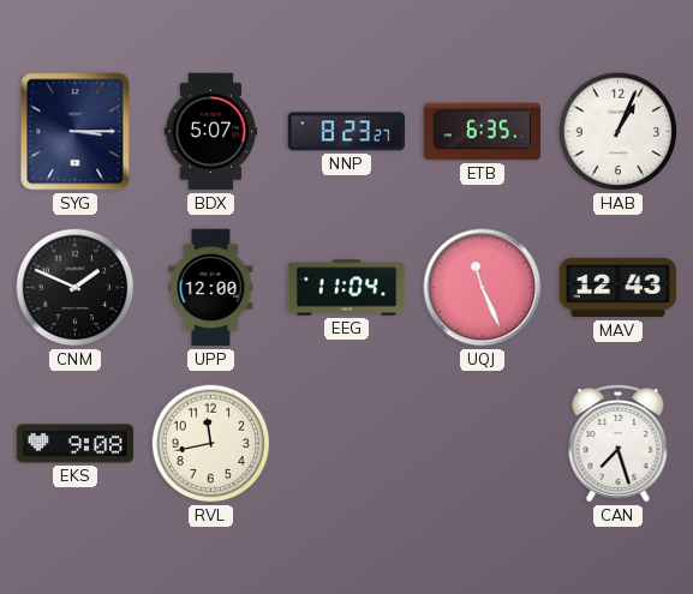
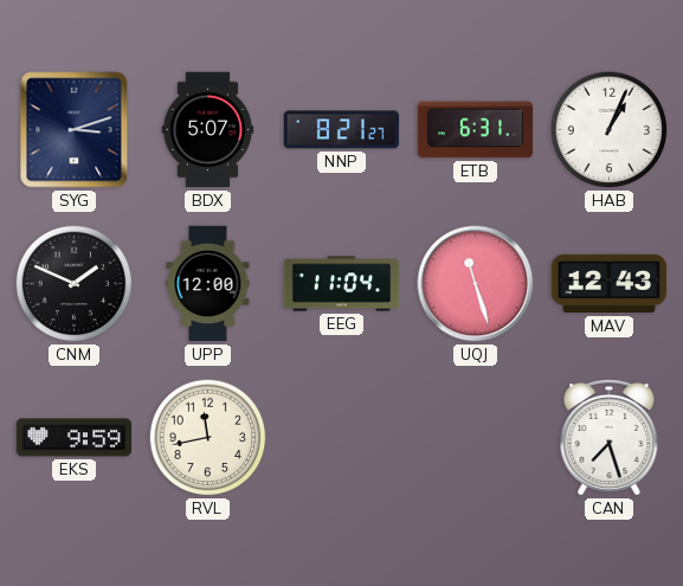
SYG: 3:15 -> 3:12
NNP: 8:23 -> 8:21
ETB: 6:35 -> 6:31
UQJ: 11:26 -> 11:27
EKS: 9:08 -> 9:59
